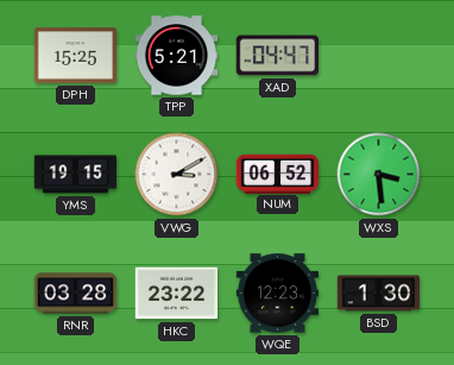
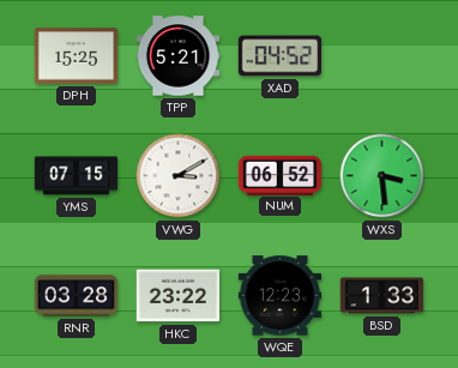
XAD: 04:47 -> 04:52
YMS: 19:15 -> 07:15
BSD: 1:30 -> 1:33
